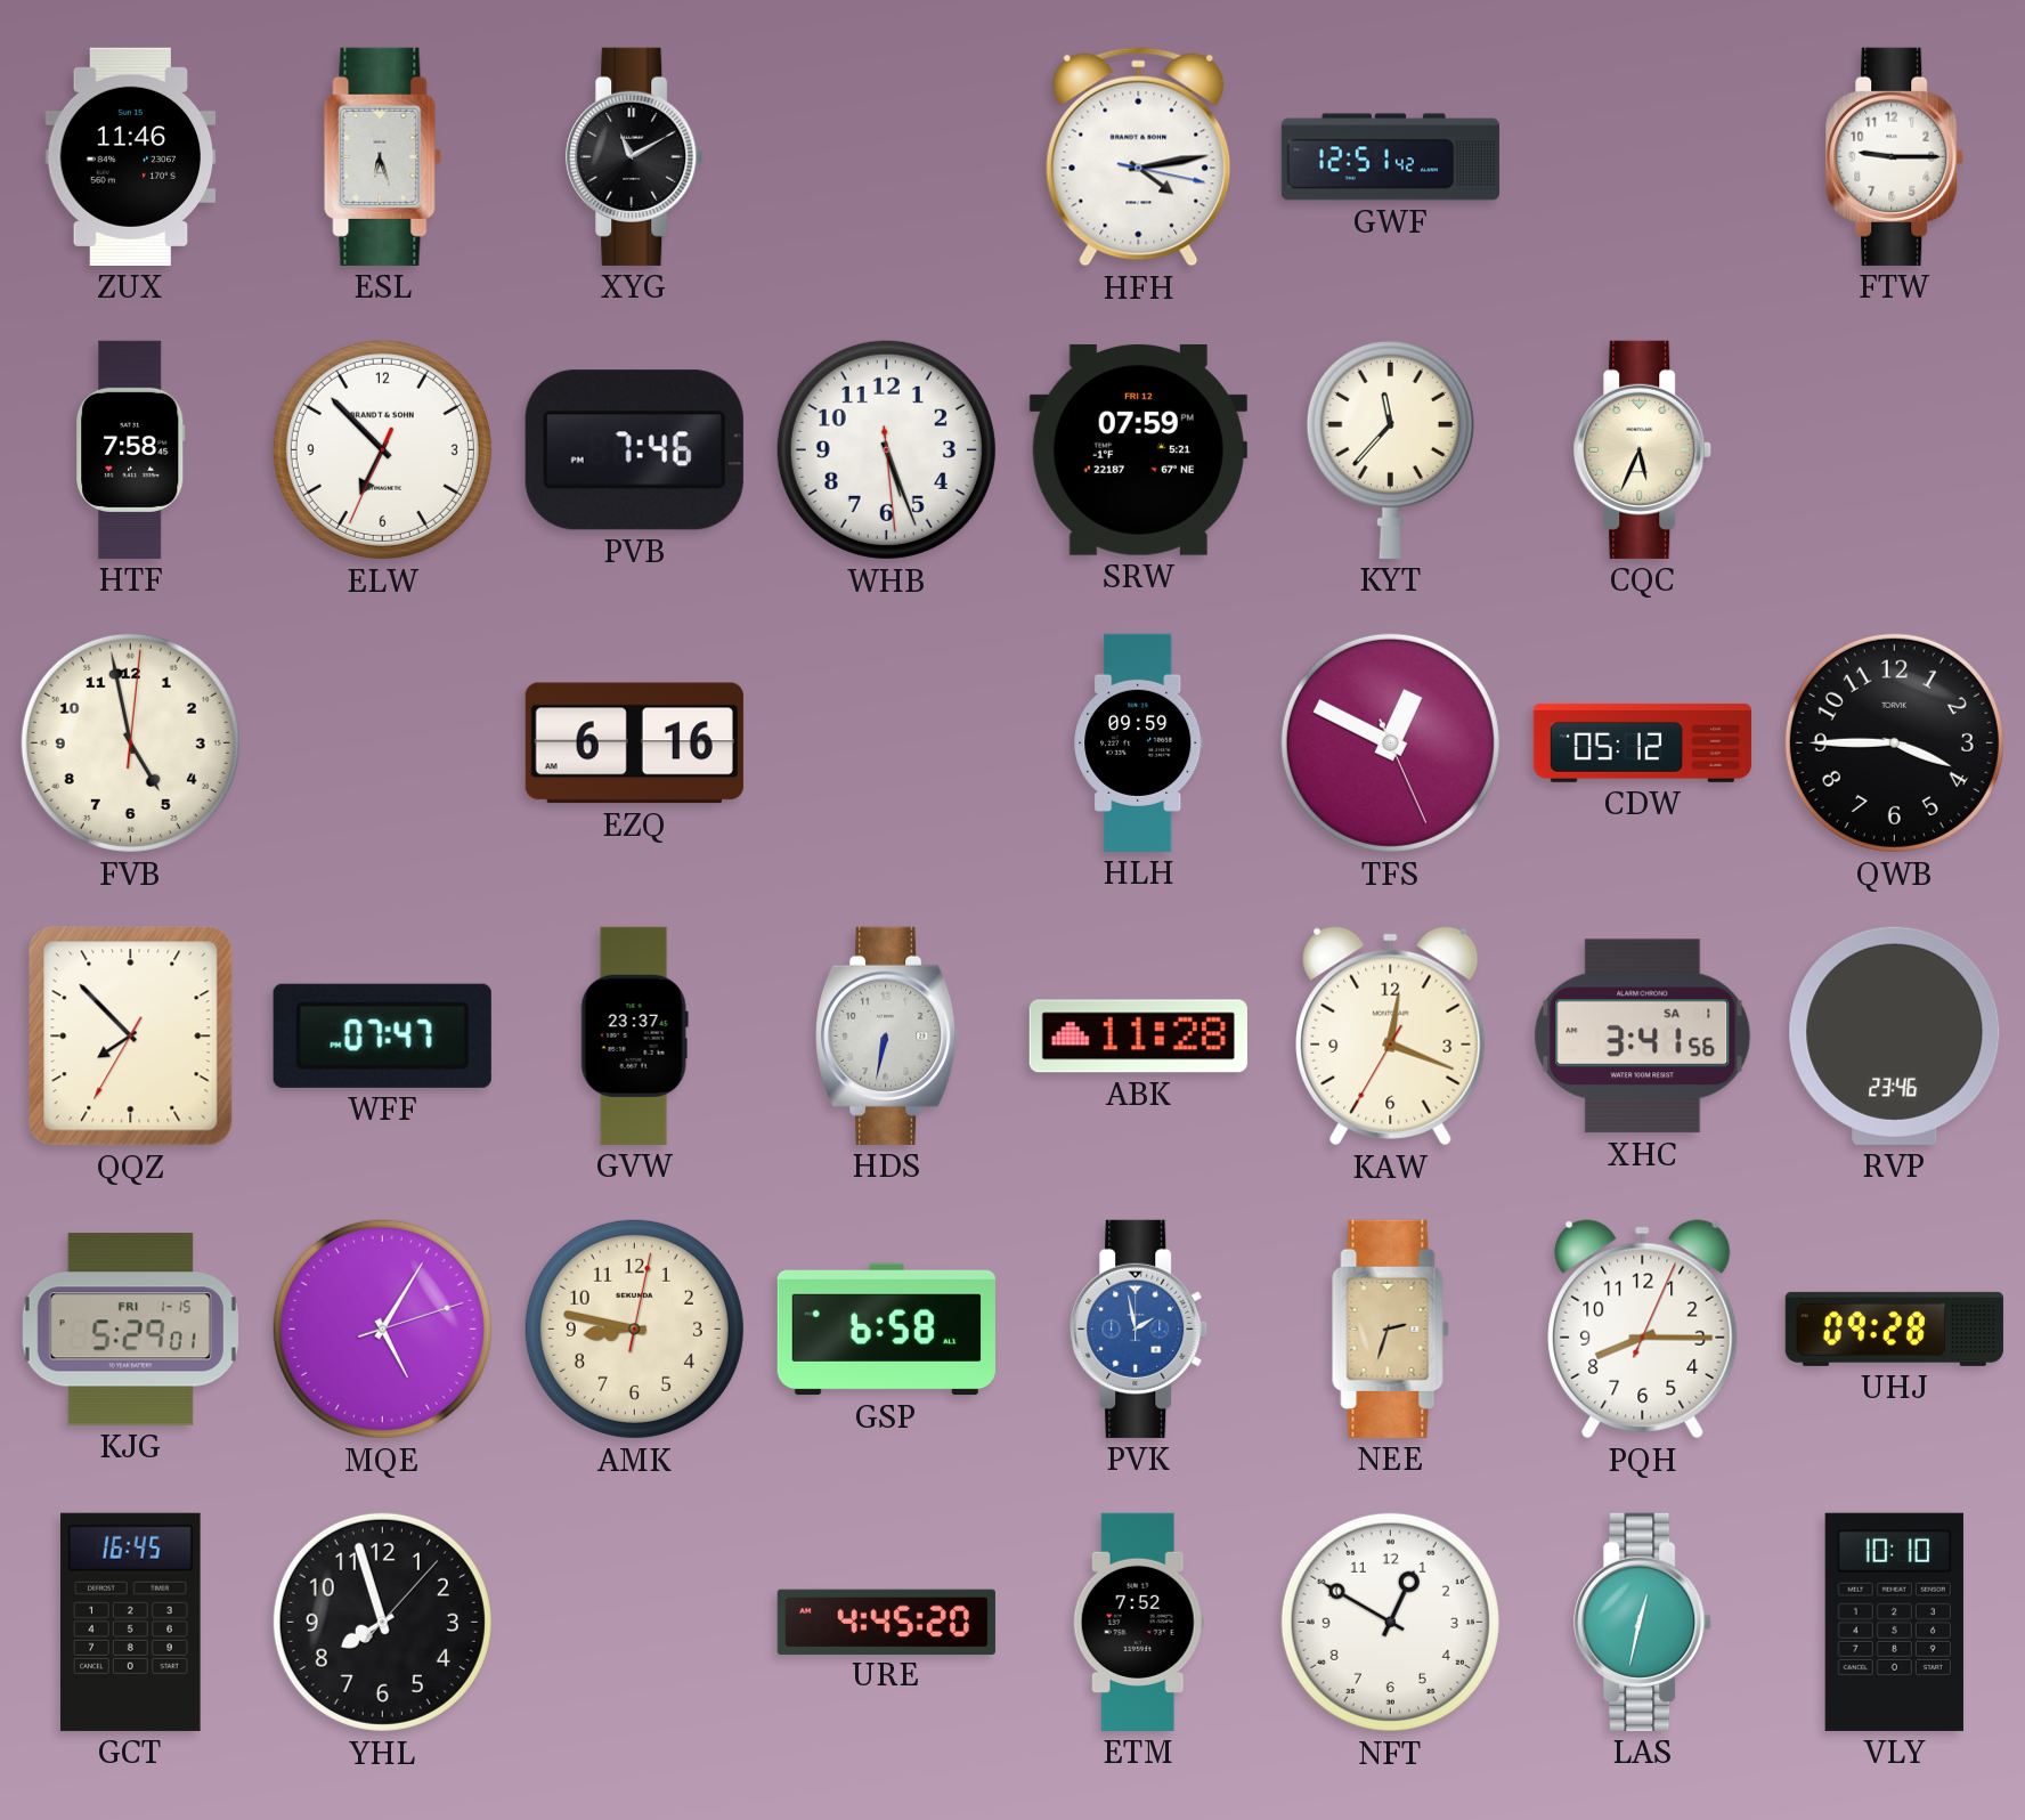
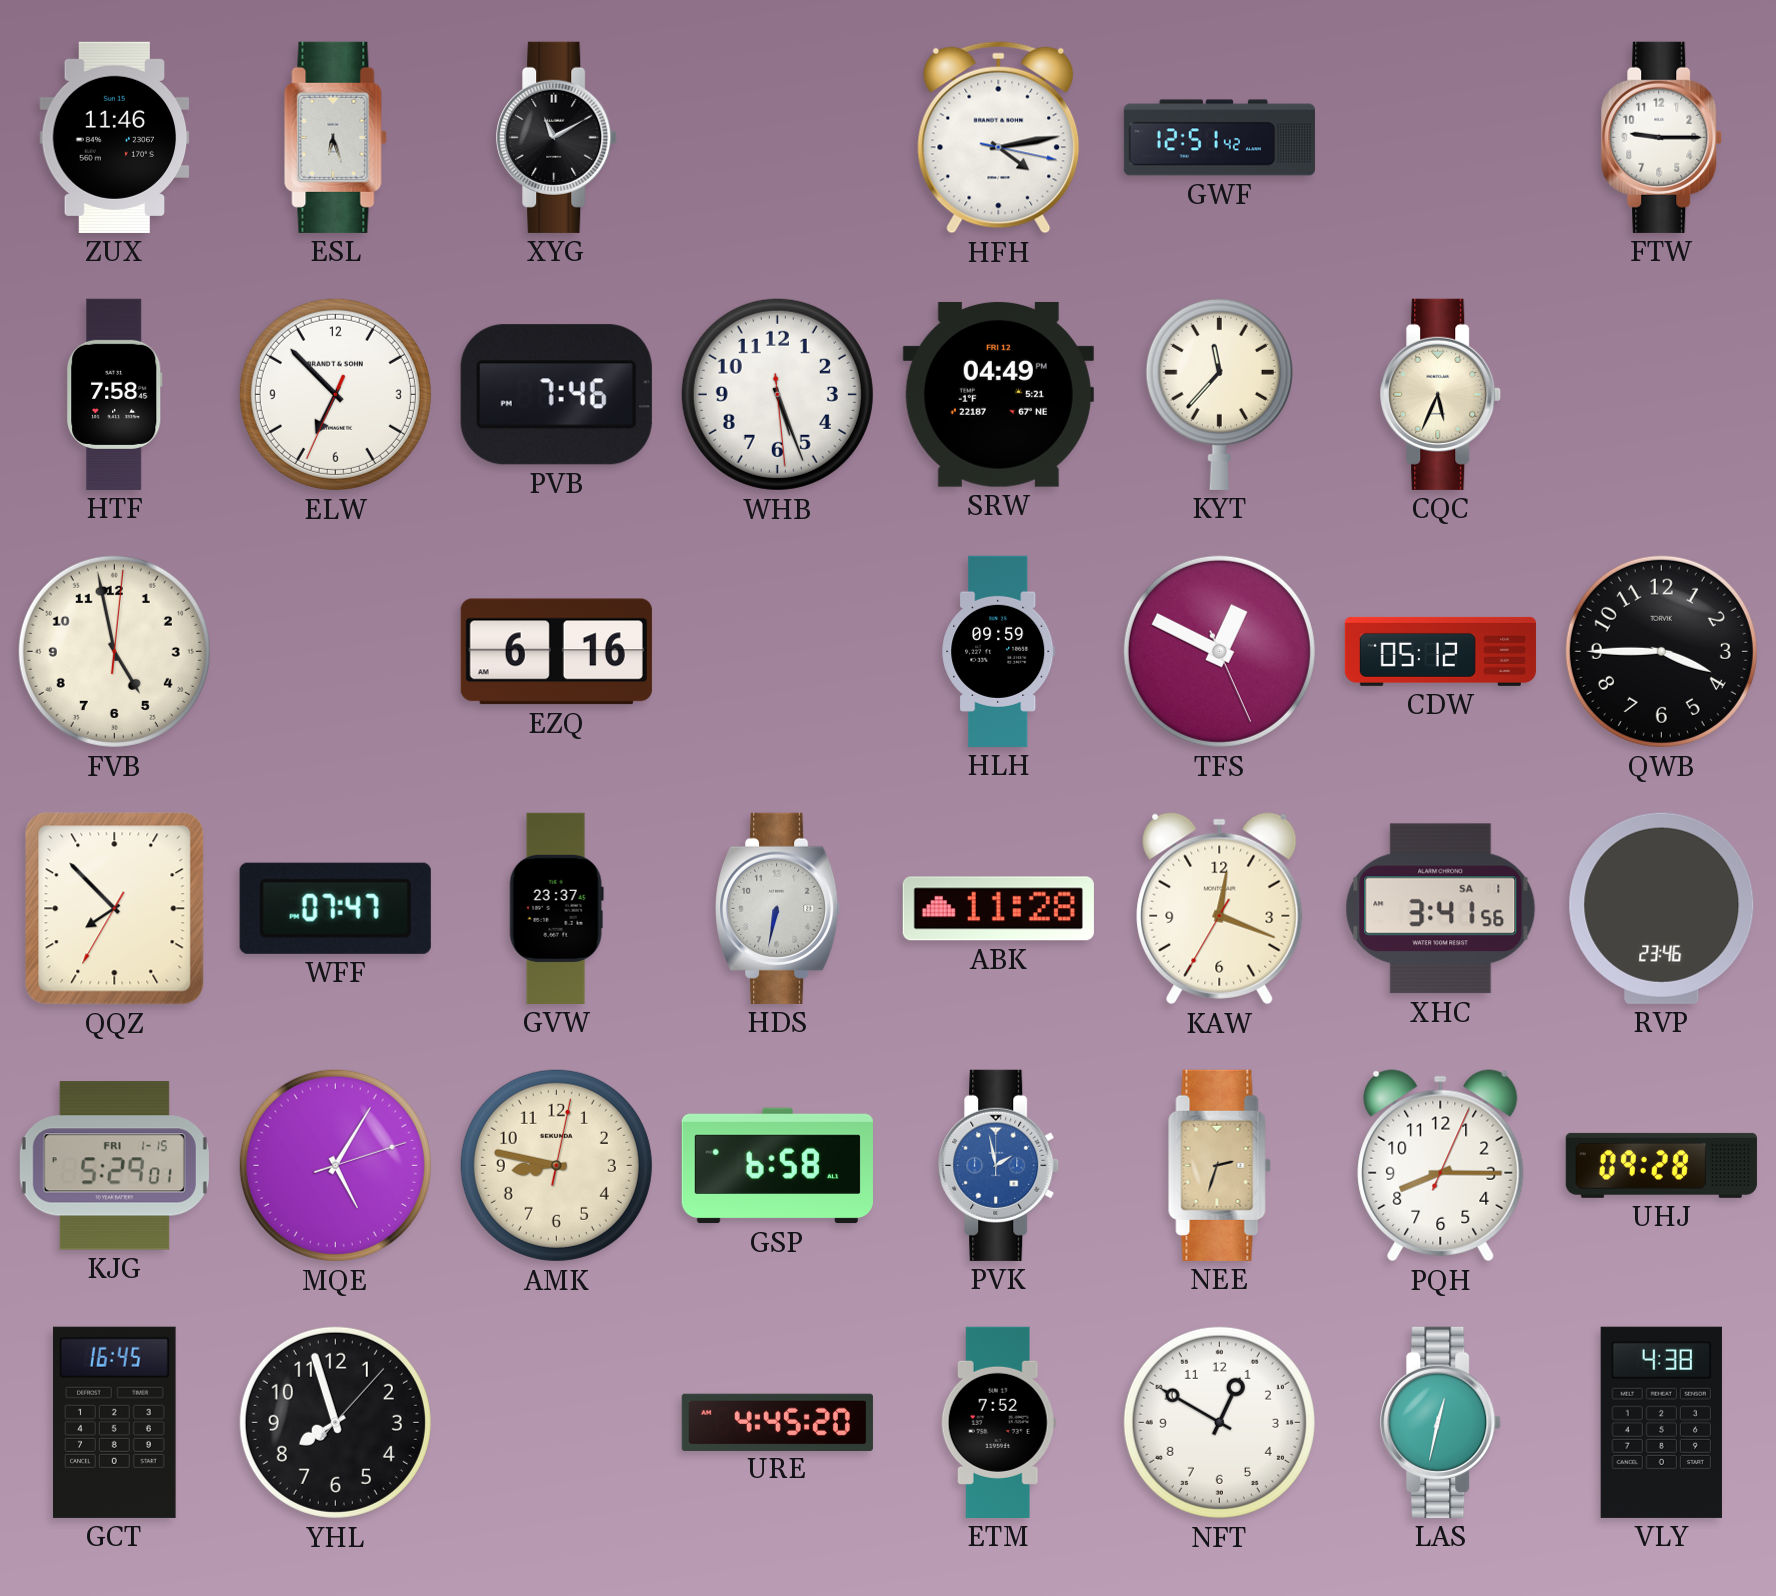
SRW: 07:59 -> 04:49
VLY: 10:10 -> 4:38
